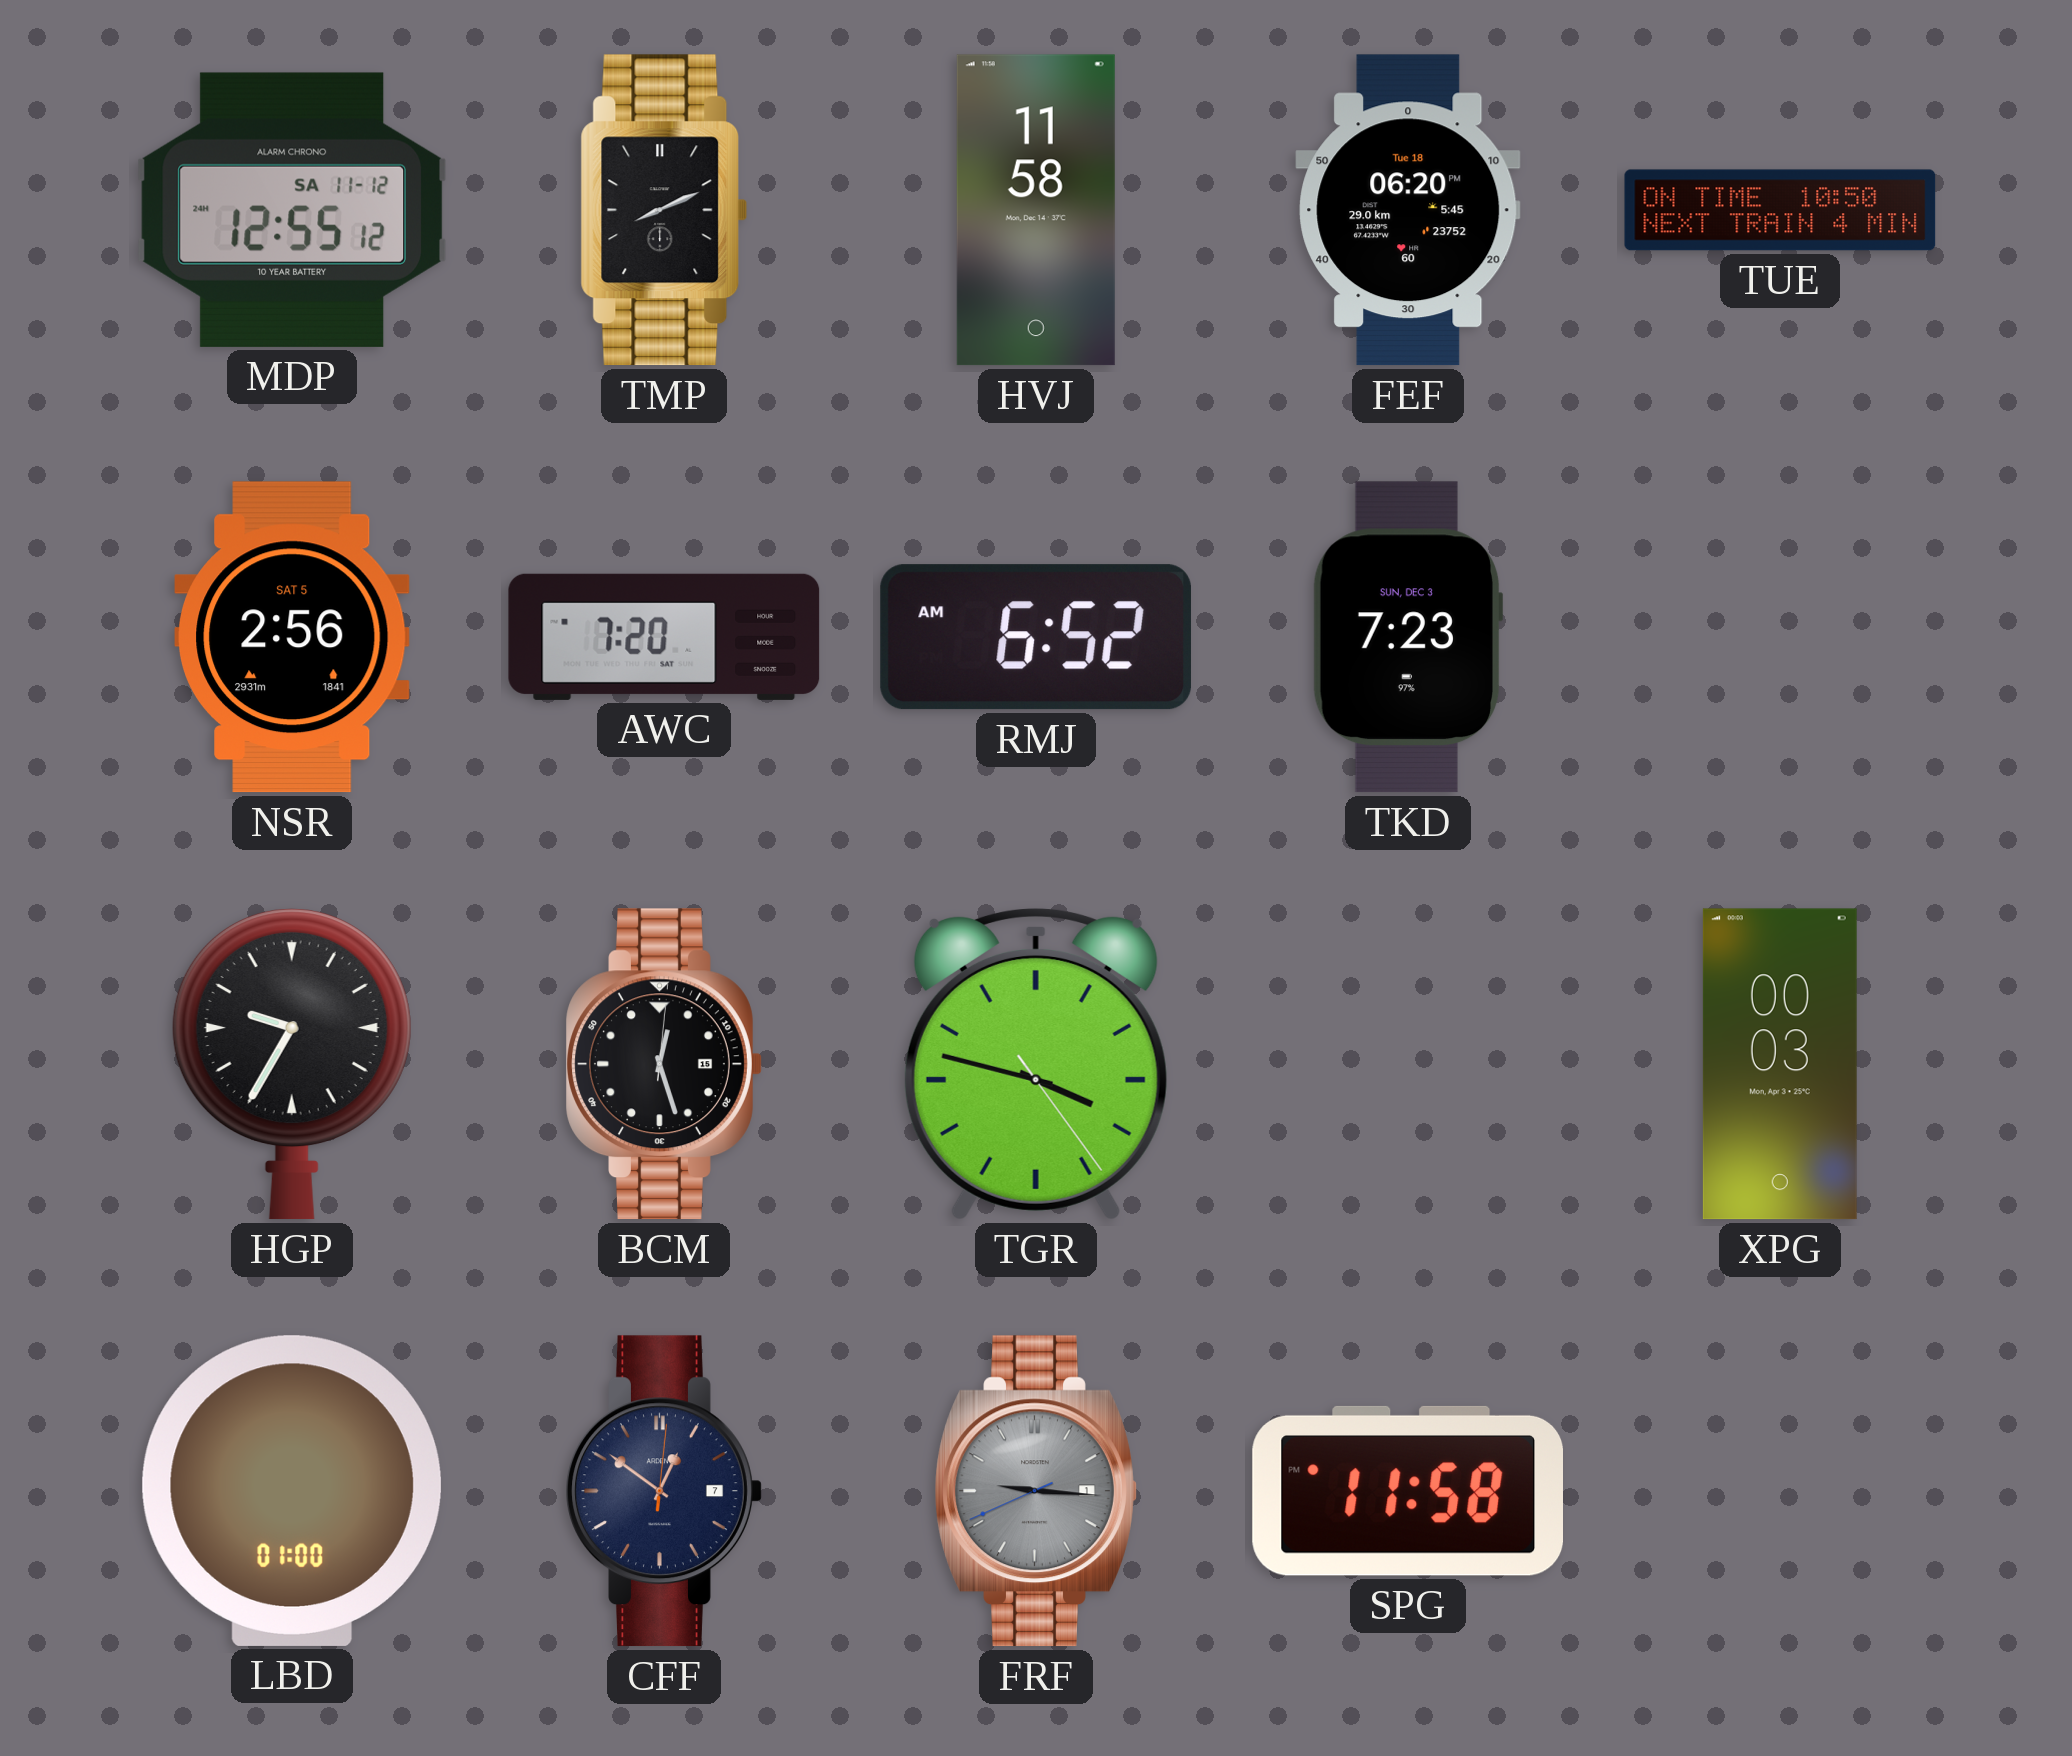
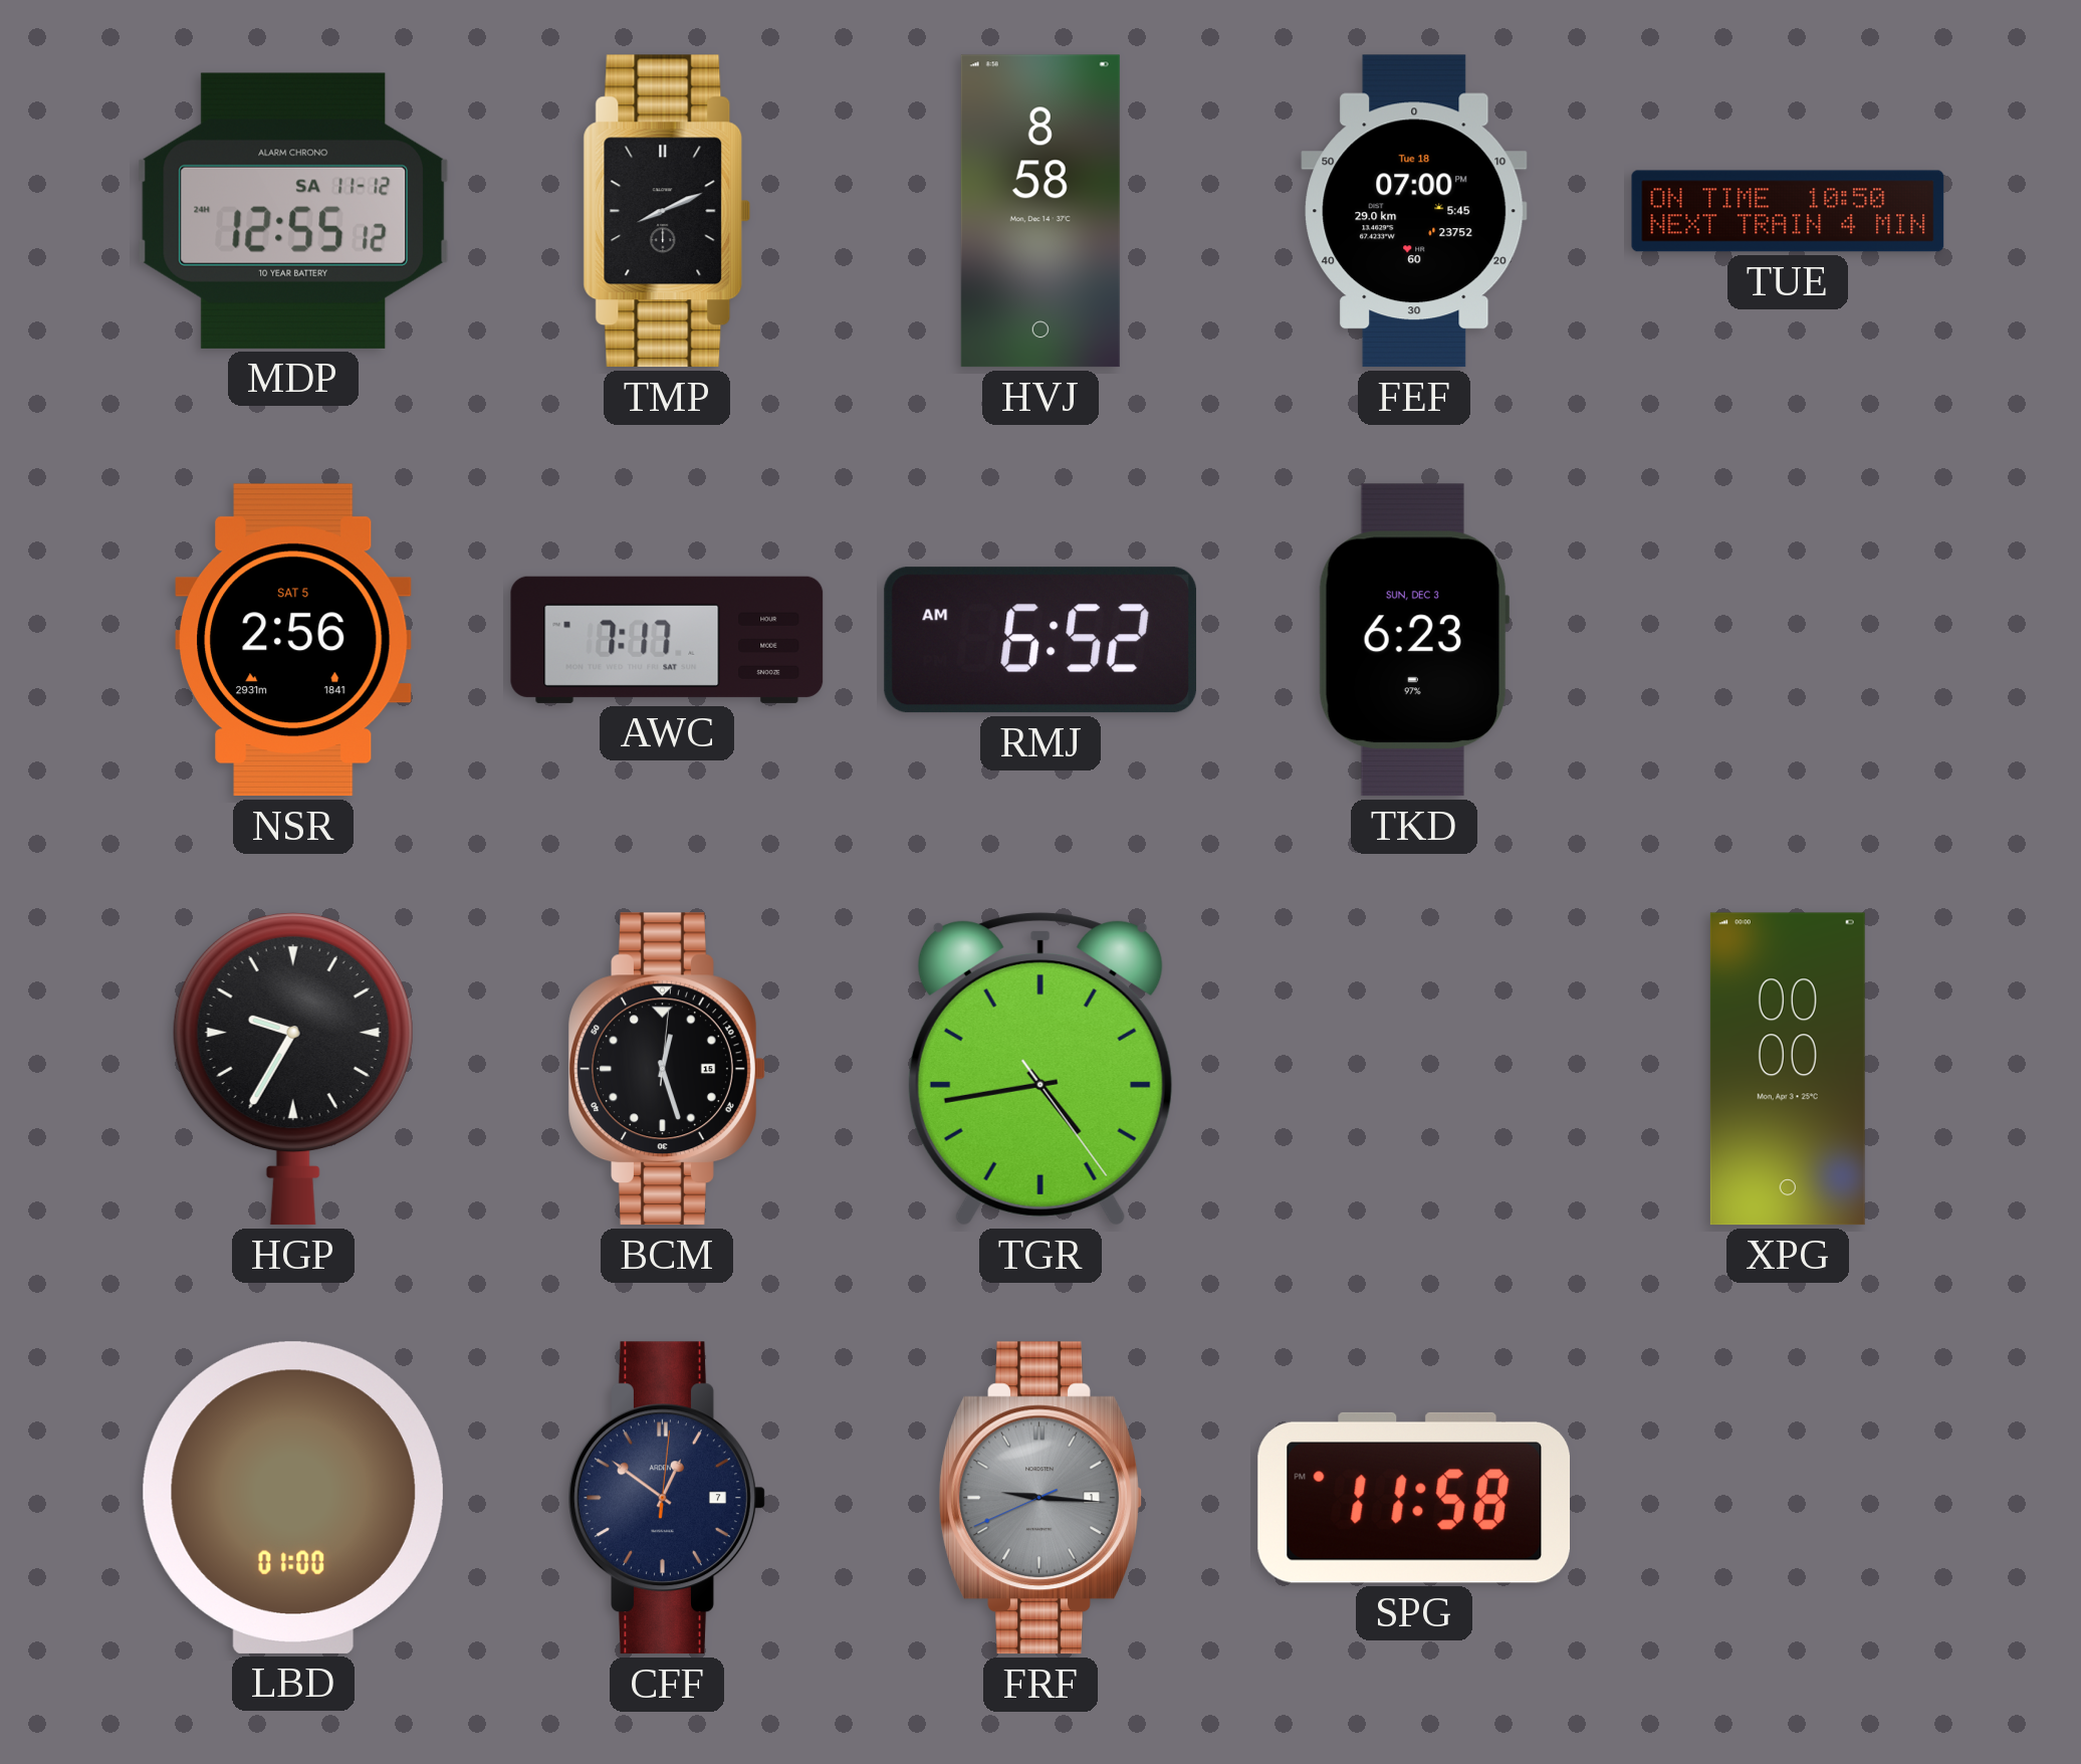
HVJ: 11:58 -> 8:58
FEF: 06:20 -> 07:00
AWC: 7:20 -> 7:17
TKD: 7:23 -> 6:23
TGR: 3:47 -> 4:43
XPG: 00:03 -> 00:00
